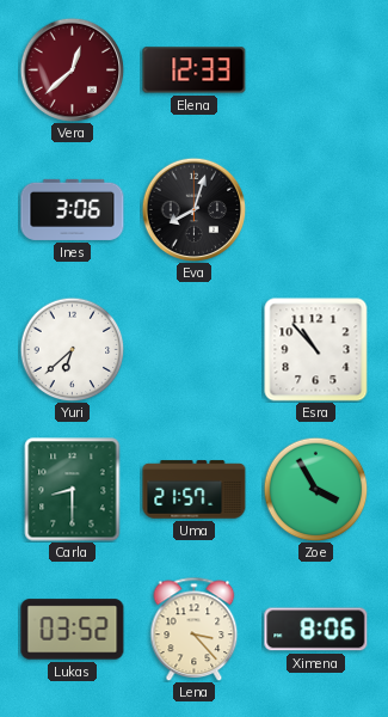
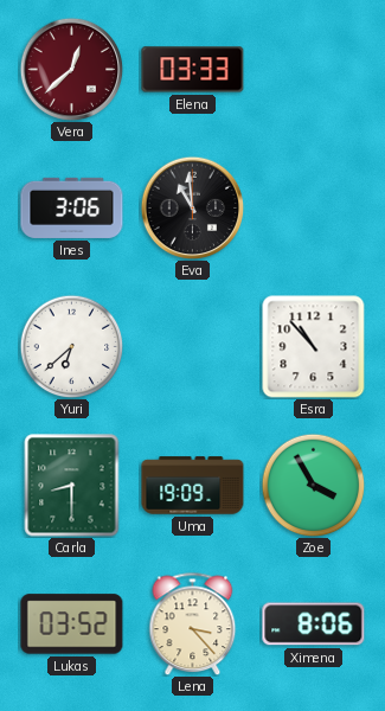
Elena: 12:33 -> 03:33
Eva: 8:03 -> 10:59
Uma: 21:57 -> 19:09
